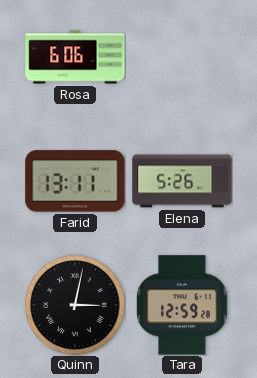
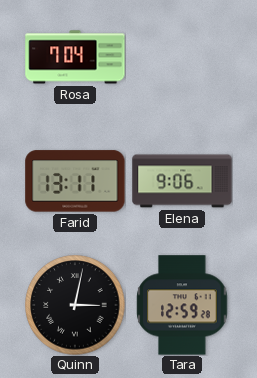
Rosa: 6:06 -> 7:04
Elena: 5:26 -> 9:06
